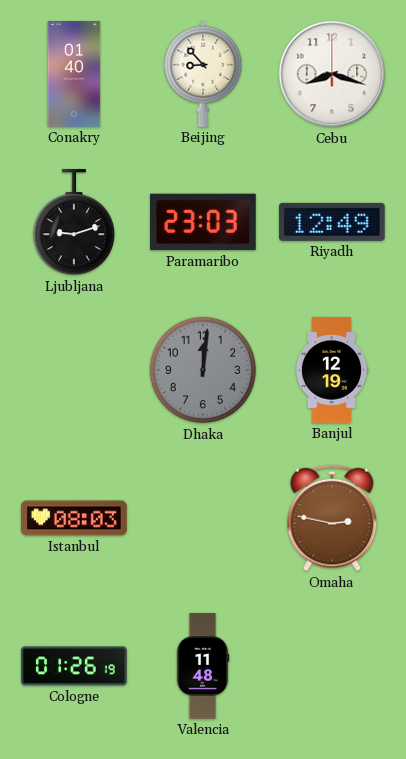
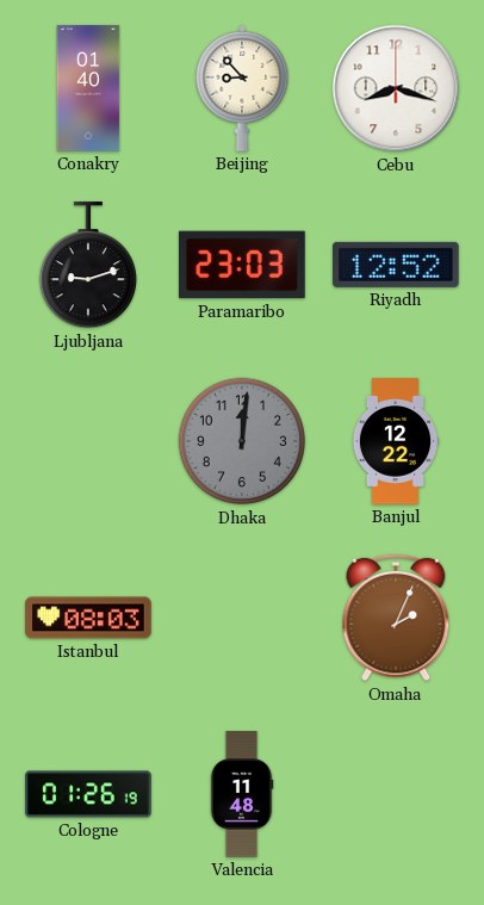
Riyadh: 12:49 -> 12:52
Banjul: 12:19 -> 12:22
Omaha: 2:47 -> 2:04
